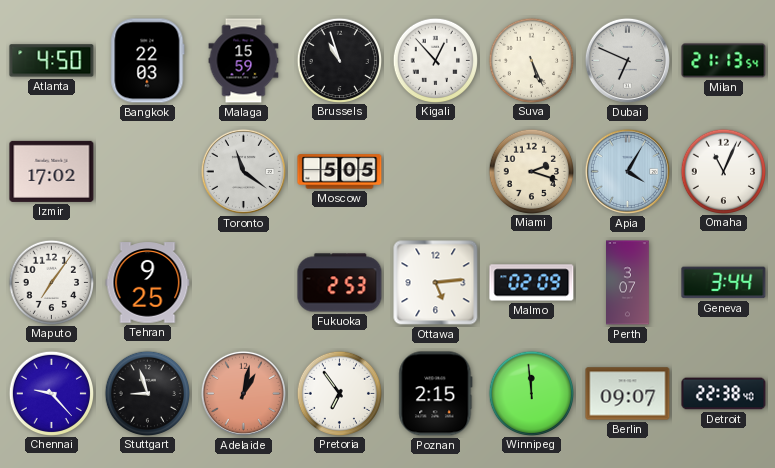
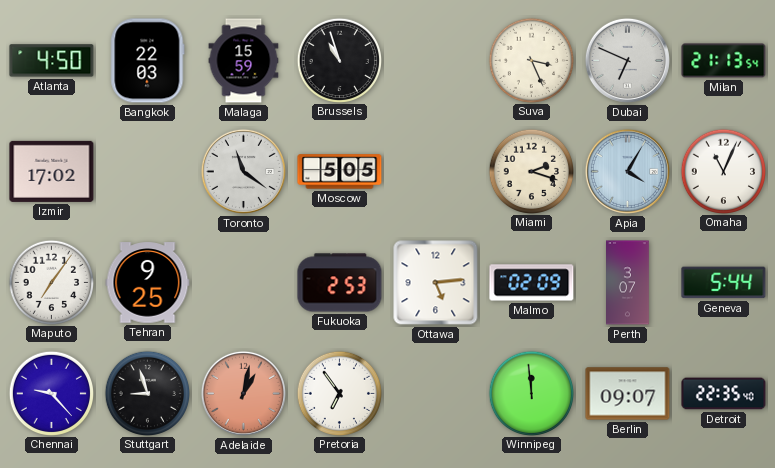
Kigali: 12:53 -> none
Suva: 5:26 -> 3:26
Geneva: 3:44 -> 5:44
Poznan: 2:15 -> none
Detroit: 22:38 -> 22:35
